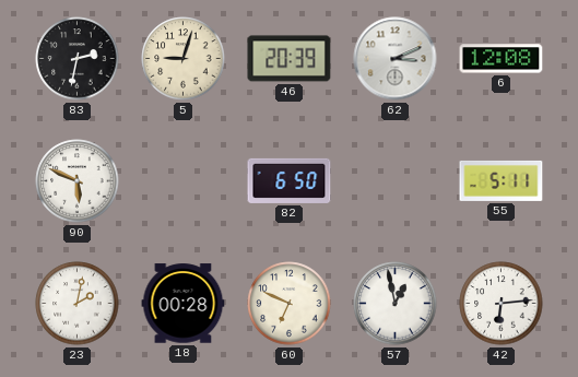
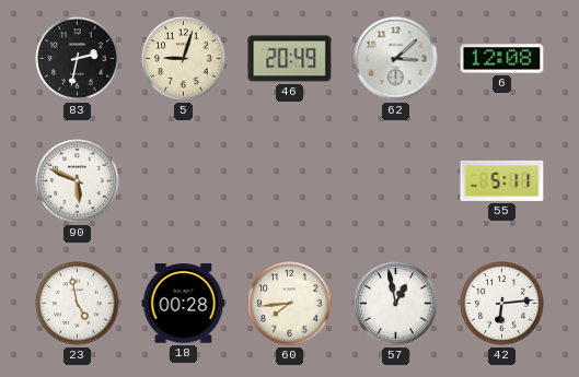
46: 20:39 -> 20:49
62: 3:11 -> 3:08
82: 6:50 -> none
23: 2:02 -> 4:58
60: 6:49 -> 7:44
